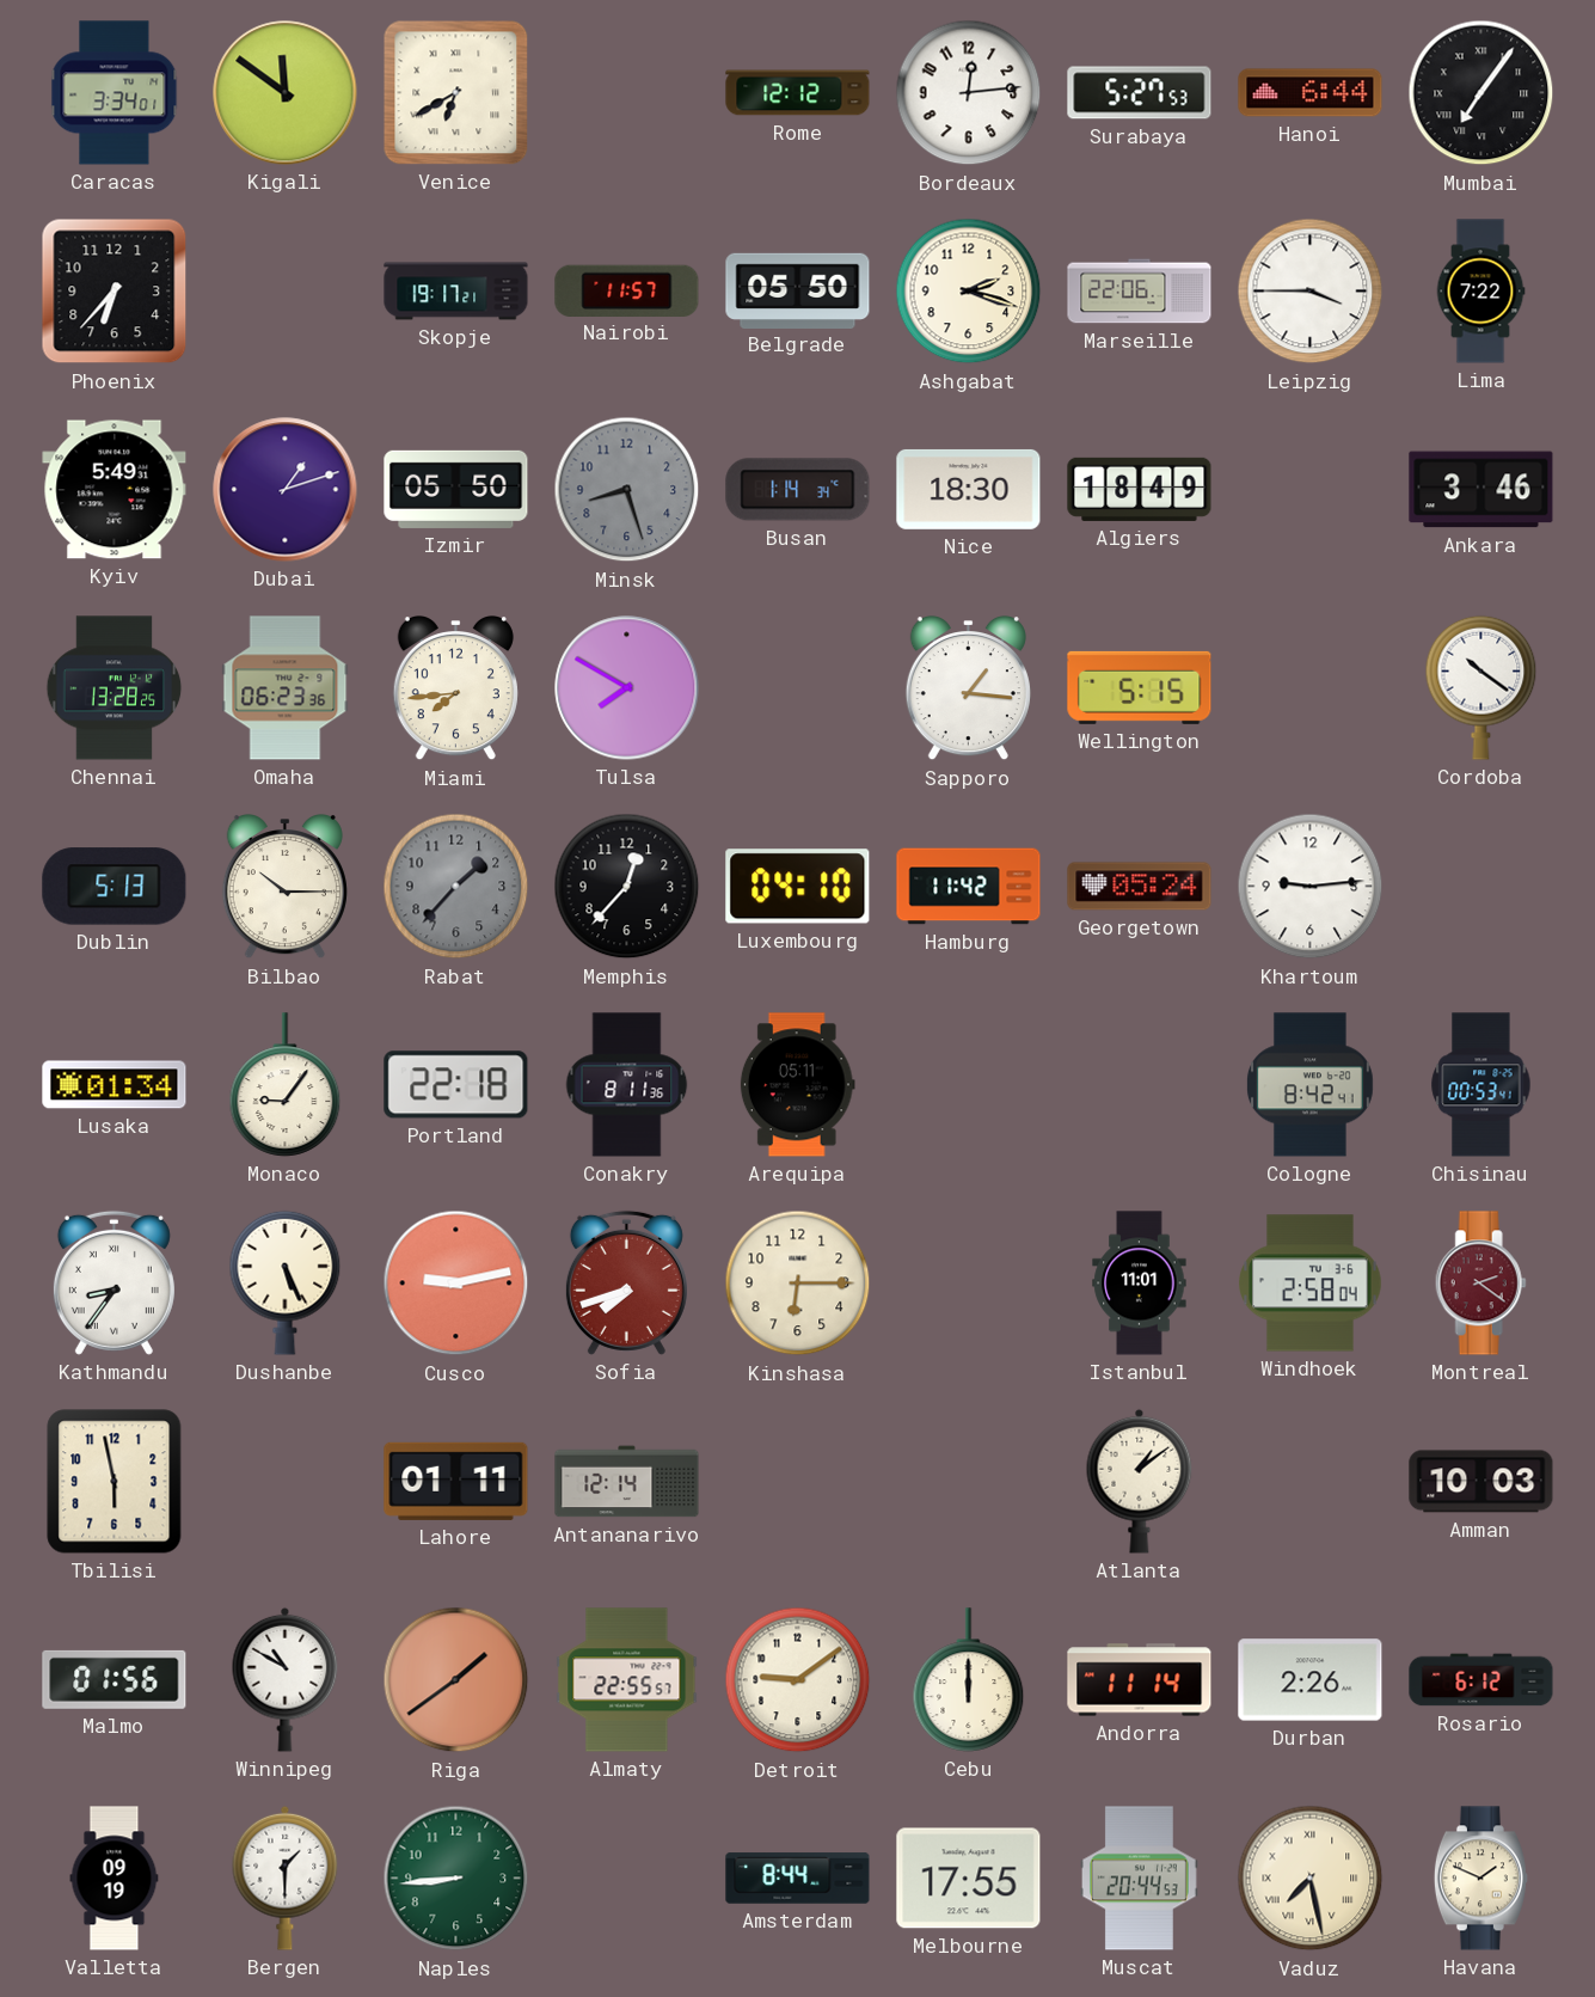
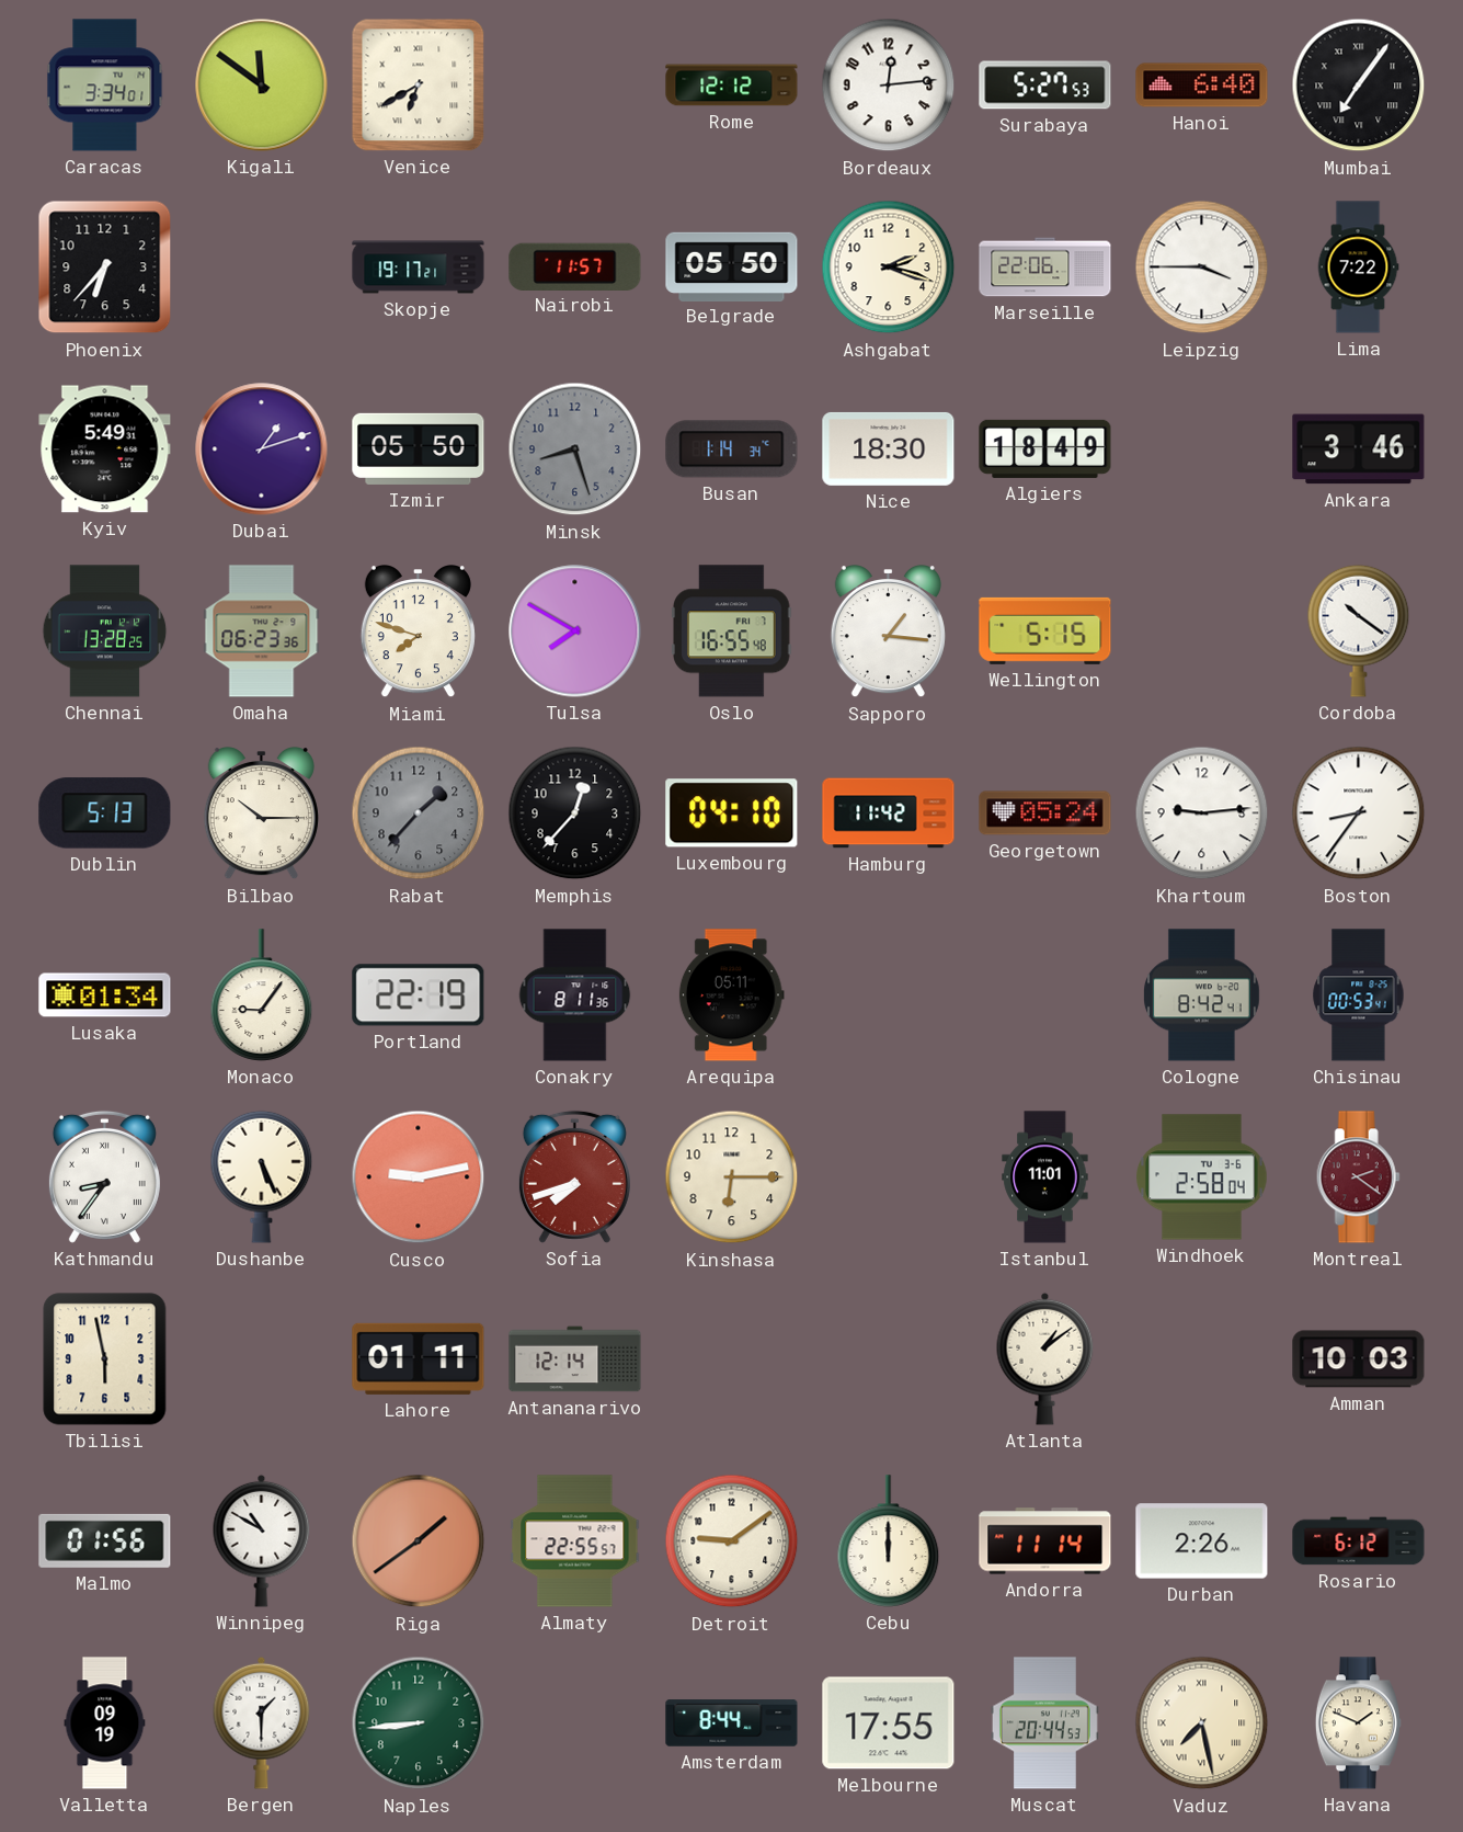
Hanoi: 6:44 -> 6:40
Miami: 7:44 -> 7:48
Oslo: none -> 16:55
Boston: none -> 8:36
Portland: 22:18 -> 22:19
